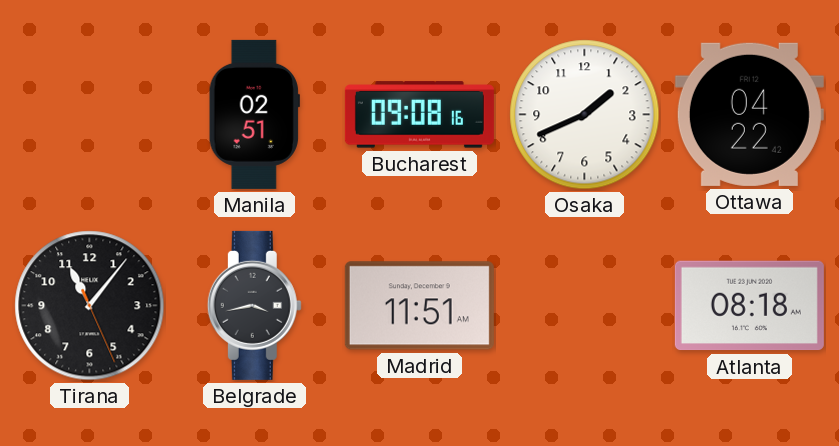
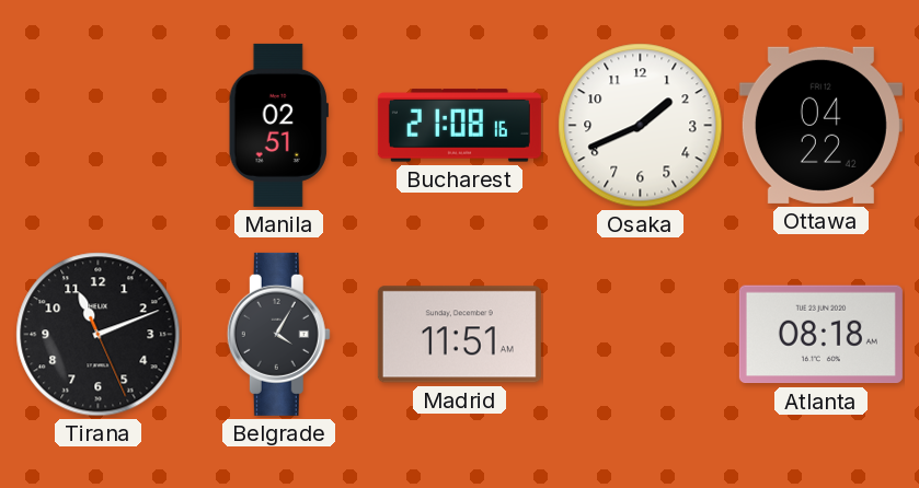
Bucharest: 09:08 -> 21:08
Tirana: 11:06 -> 11:11
Belgrade: 3:43 -> 4:05
